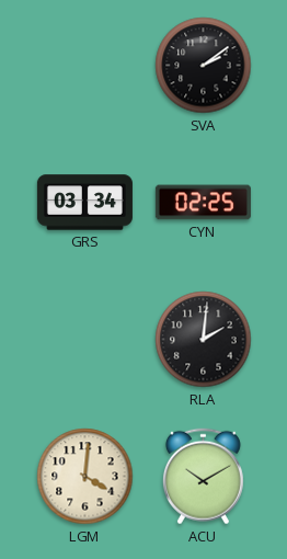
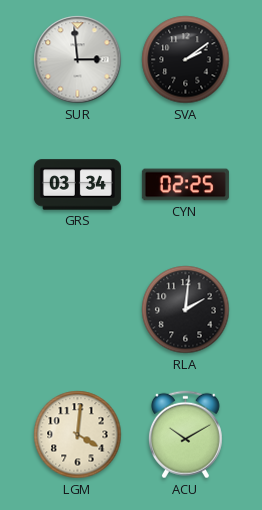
SUR: none -> 2:59
